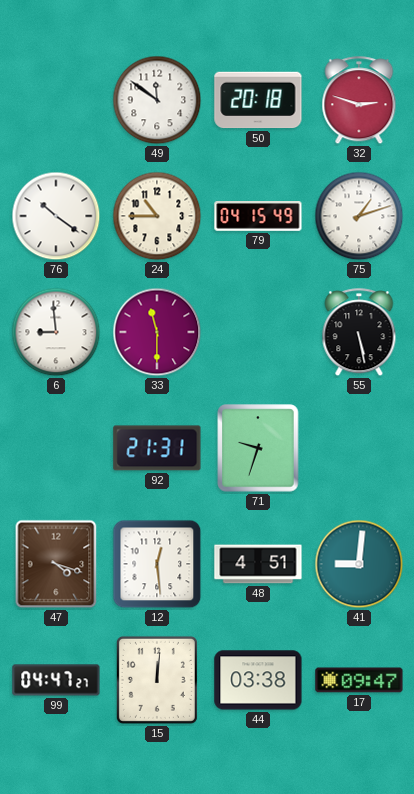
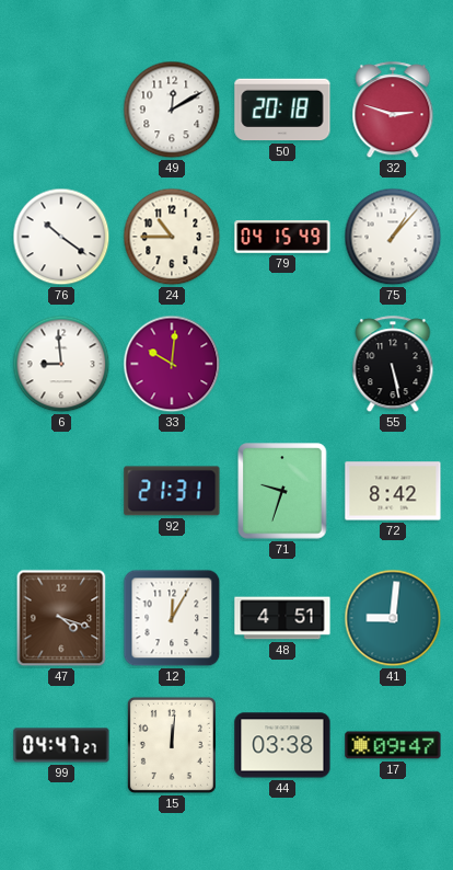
49: 11:51 -> 12:10
75: 1:12 -> 1:07
33: 11:30 -> 10:01
72: none -> 8:42
12: 12:29 -> 12:05
